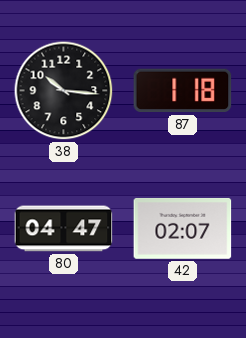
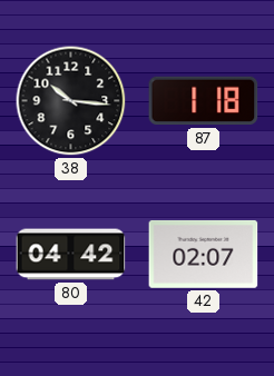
80: 04:47 -> 04:42
